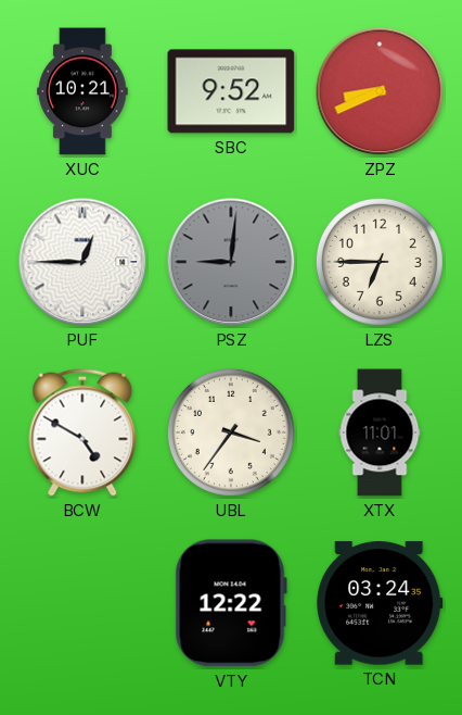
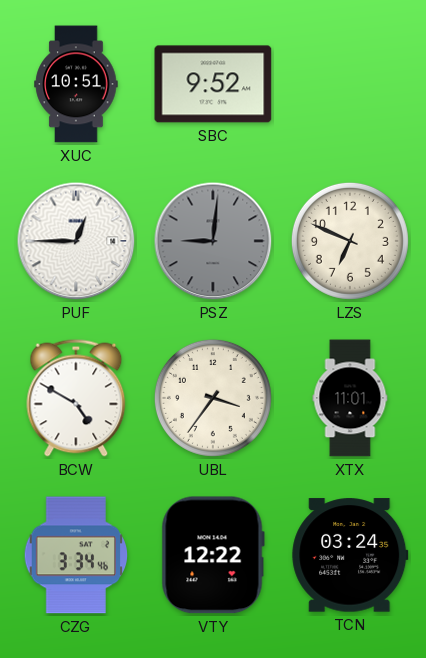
XUC: 10:21 -> 10:51
ZPZ: 8:41 -> none
LZS: 6:45 -> 6:49
CZG: none -> 3:34
